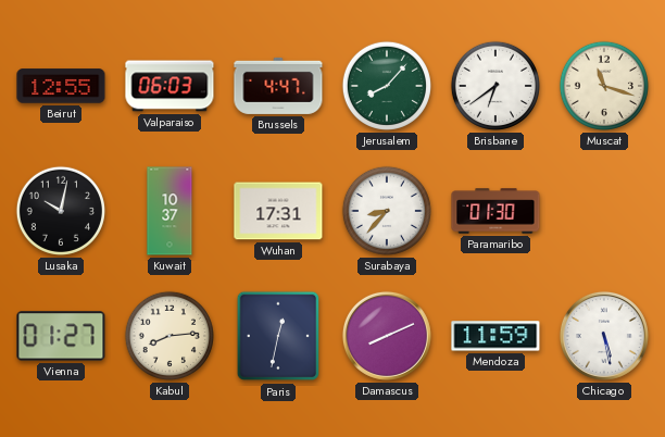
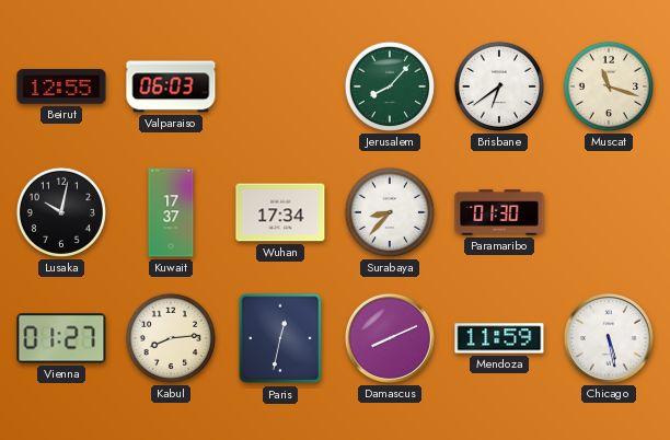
Brussels: 4:47 -> none
Kuwait: 10:37 -> 17:37
Wuhan: 17:31 -> 17:34
